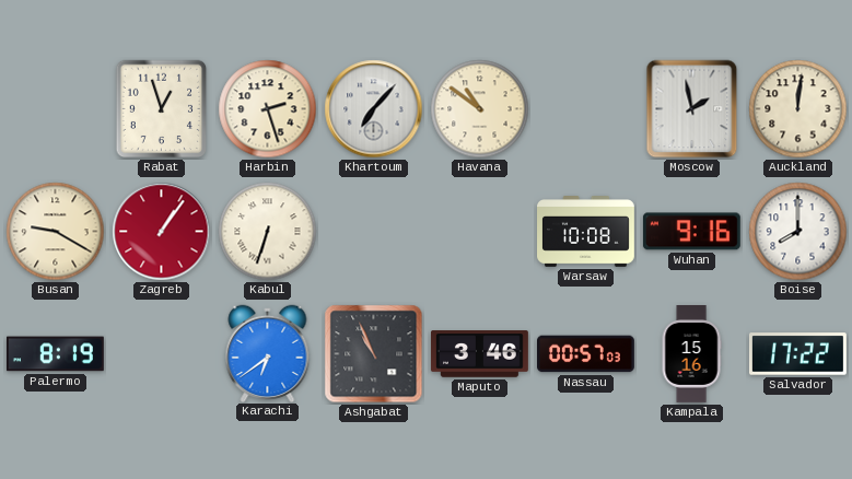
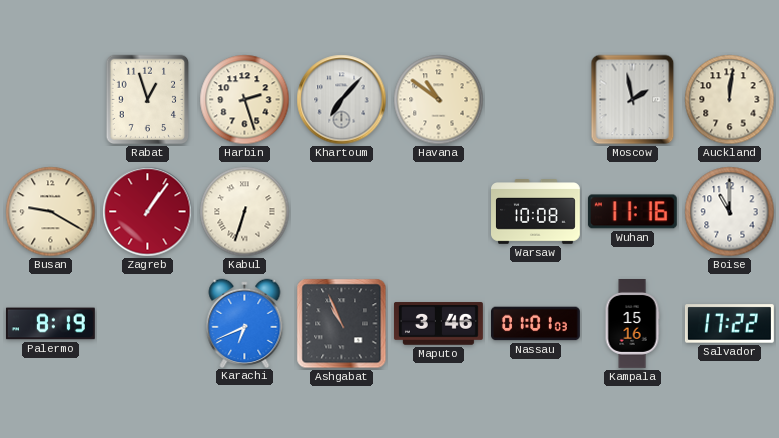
Wuhan: 9:16 -> 11:16
Boise: 8:00 -> 11:00
Karachi: 6:39 -> 6:41
Nassau: 00:57 -> 01:01
